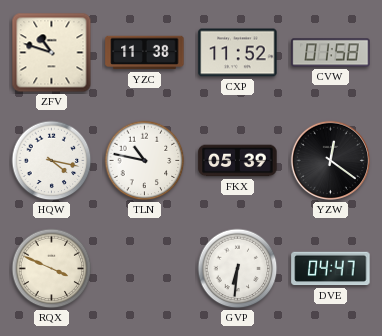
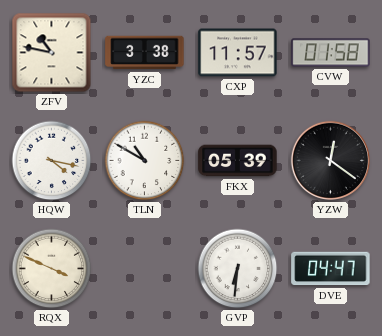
ZFV: 10:48 -> 10:47
YZC: 11:38 -> 3:38
CXP: 11:52 -> 11:57
TLN: 10:47 -> 10:50
